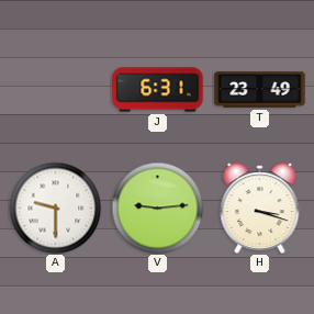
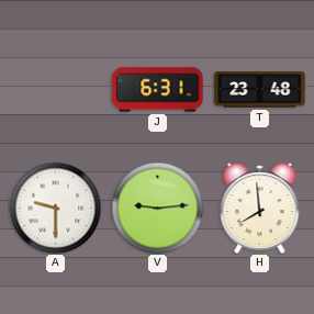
T: 23:49 -> 23:48
H: 3:18 -> 7:59
